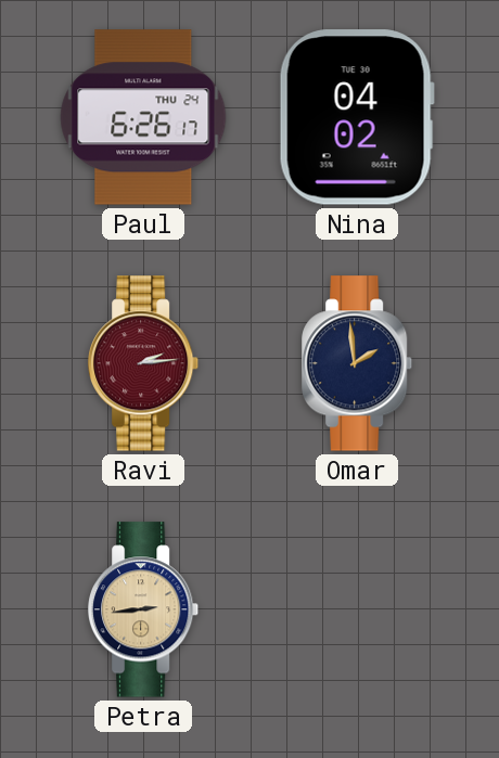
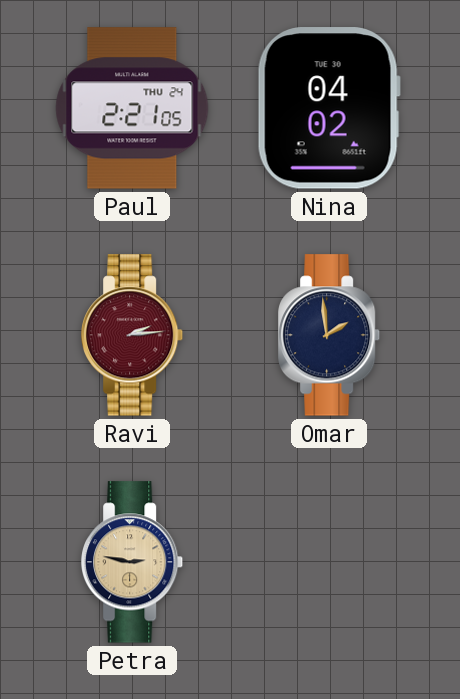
Paul: 6:26 -> 2:21
Petra: 2:44 -> 2:47
